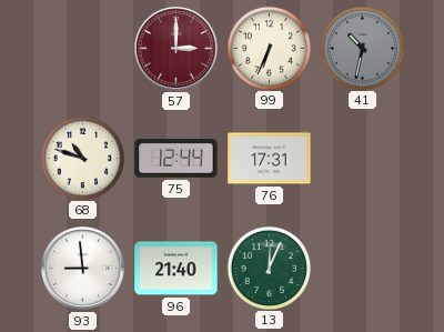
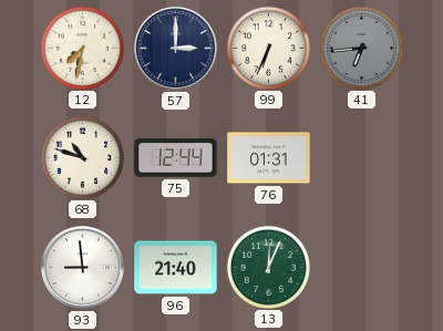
12: none -> 7:32
57 dial: burgundy -> navy
41: 10:32 -> 6:44
76: 17:31 -> 01:31
